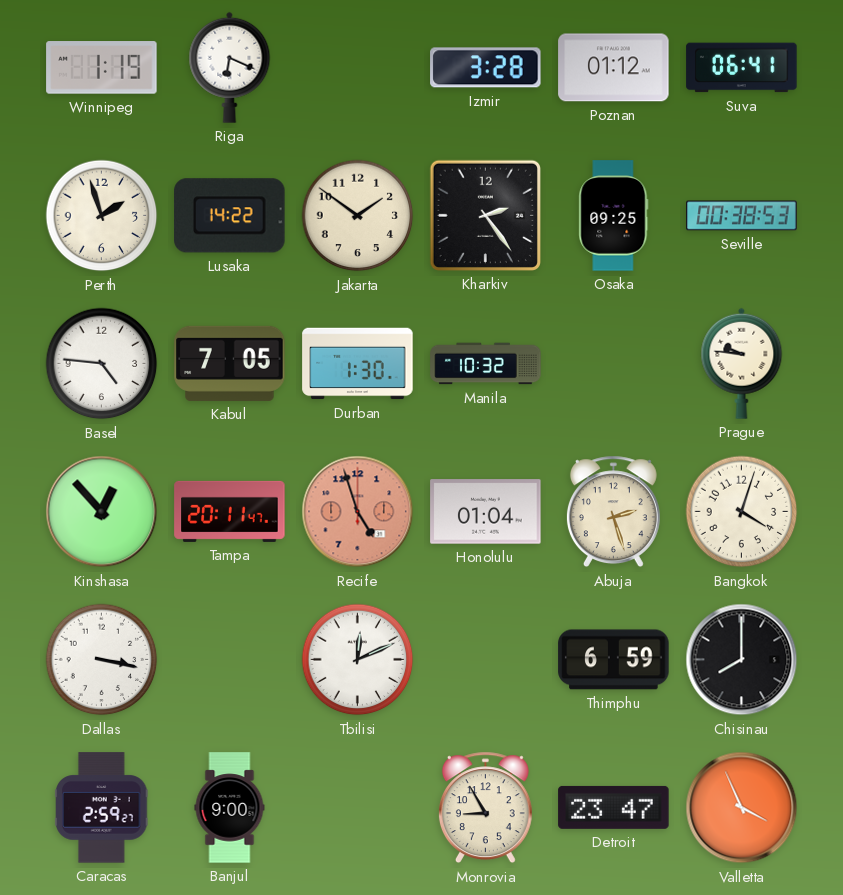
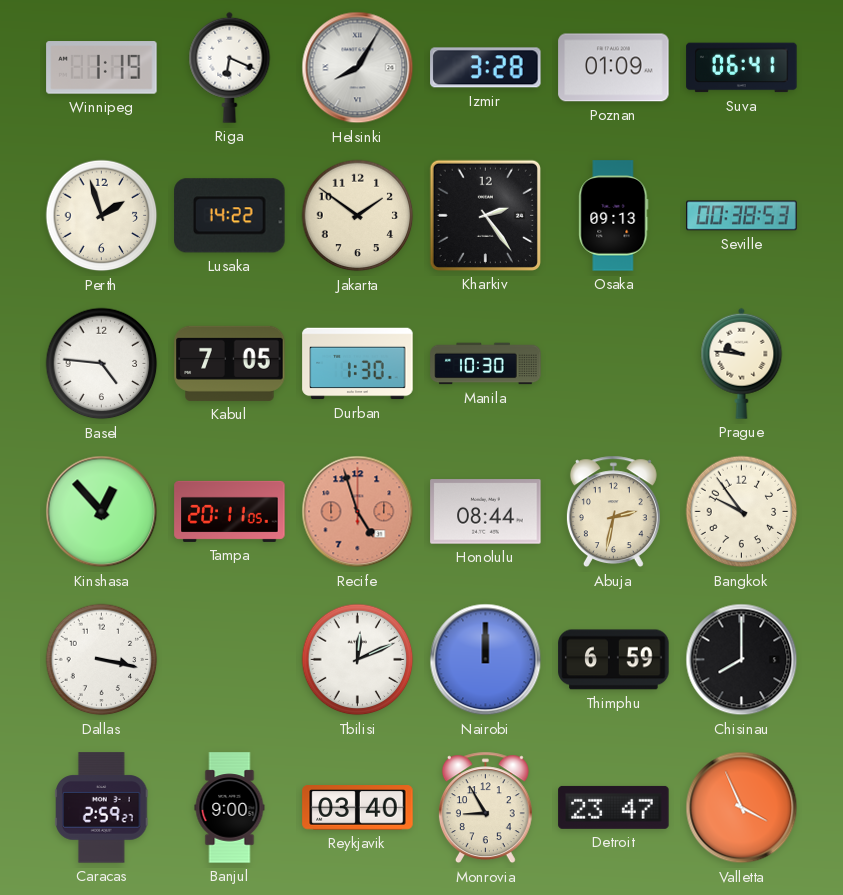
Helsinki: none -> 8:05
Poznan: 01:12 -> 01:09
Osaka: 09:25 -> 09:13
Manila: 10:32 -> 10:30
Tampa: 20:11:47 -> 20:11:05
Honolulu: 01:04 -> 08:44
Abuja: 2:27 -> 2:32
Bangkok: 4:03 -> 9:54
Nairobi: none -> 12:00
Reykjavik: none -> 03:40
